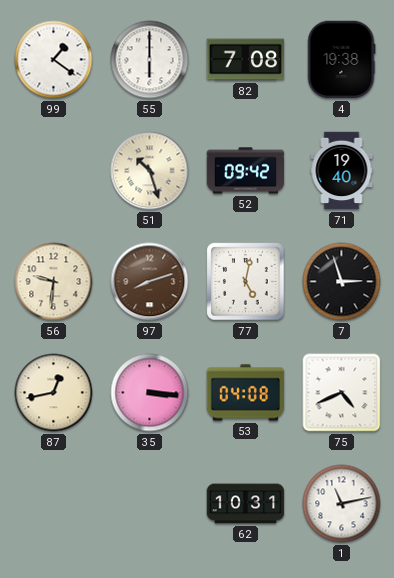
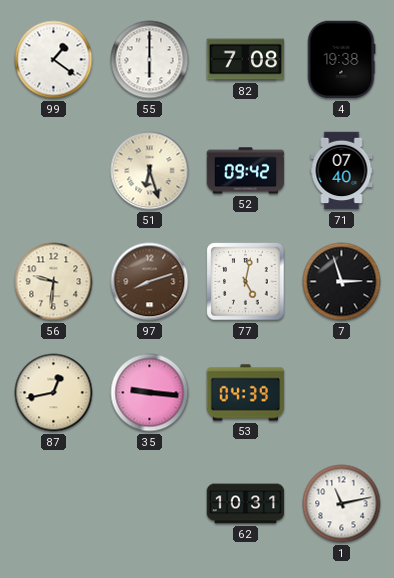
51: 10:27 -> 6:27
71: 19:40 -> 07:40
35: 3:16 -> 9:16
53: 04:08 -> 04:39
75: 4:41 -> none
